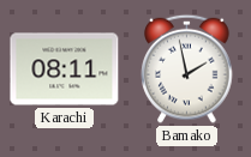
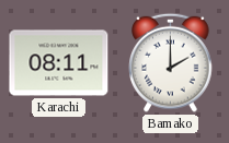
Bamako: 1:58 -> 2:00
